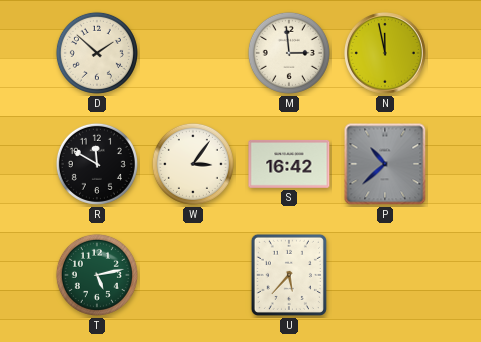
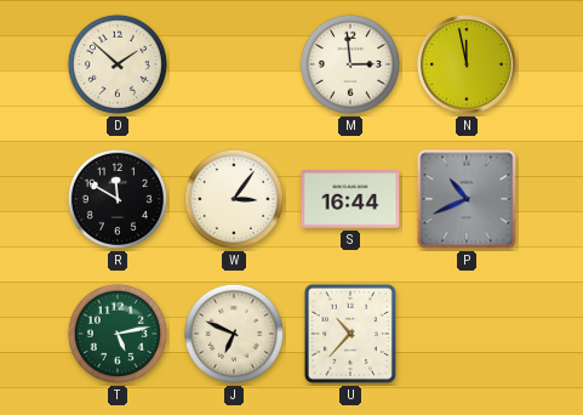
S: 16:42 -> 16:44
P: 10:38 -> 10:41
J: none -> 6:49
U: 5:37 -> 10:37
